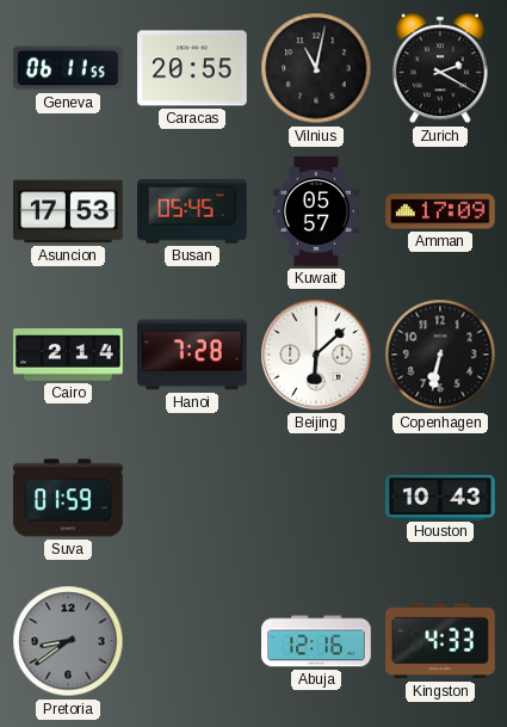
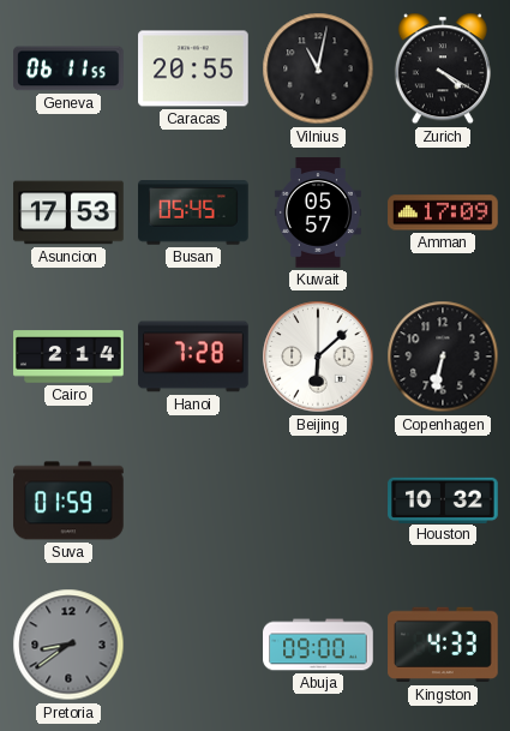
Zurich: 2:20 -> 4:20
Houston: 10:43 -> 10:32
Abuja: 12:16 -> 09:00
